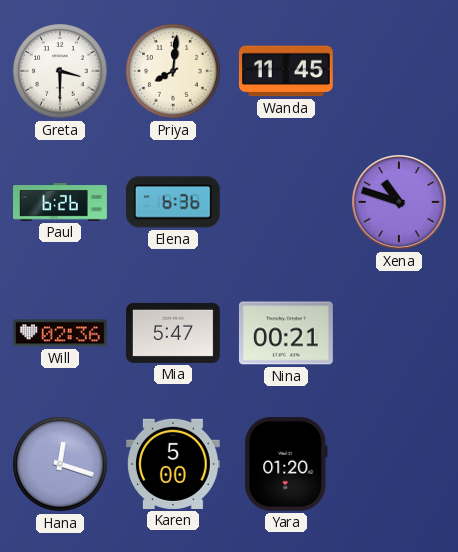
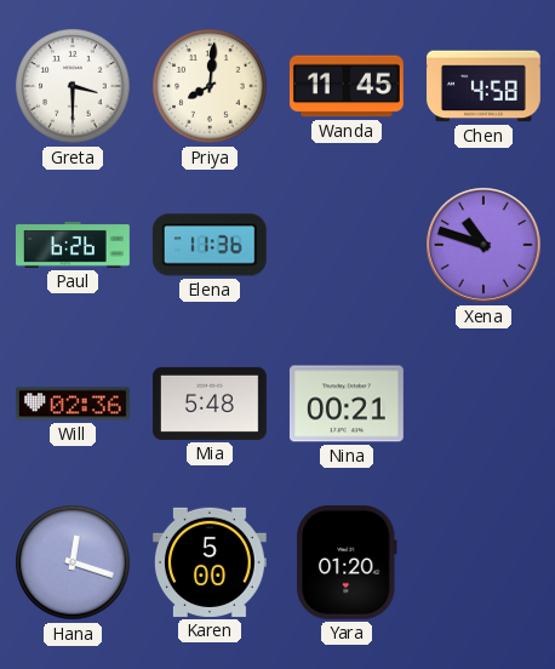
Chen: none -> 4:58
Elena: 6:36 -> 11:36
Mia: 5:47 -> 5:48
